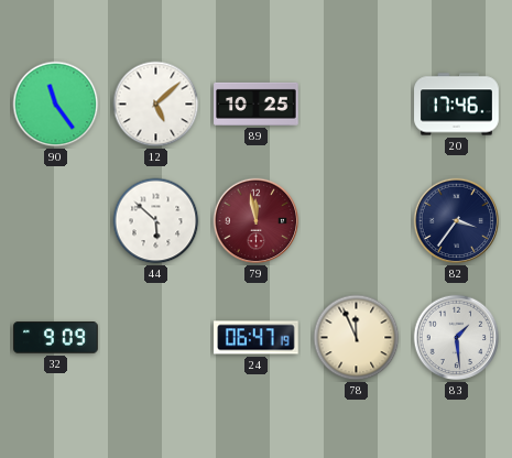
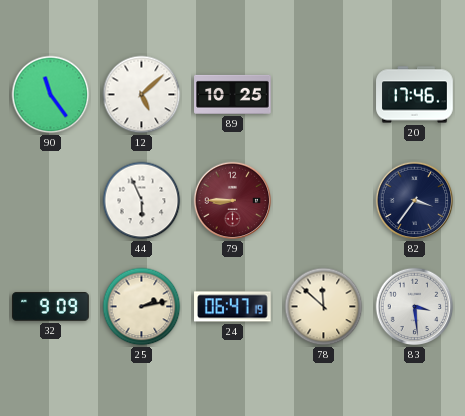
44: 5:52 -> 5:56
79: 11:58 -> 8:45
25: none -> 2:13
78: 11:56 -> 11:52
83: 1:29 -> 3:29
